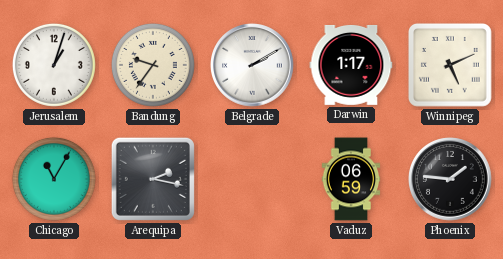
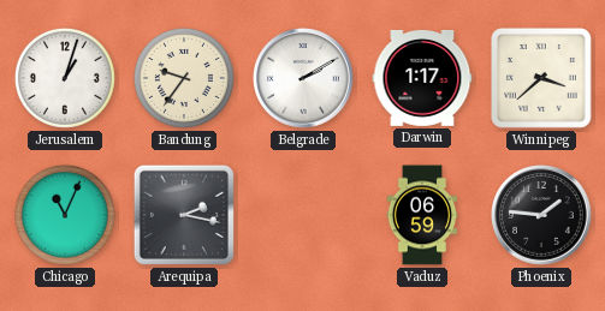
Winnipeg: 5:11 -> 3:38
Chicago: 11:05 -> 11:04
